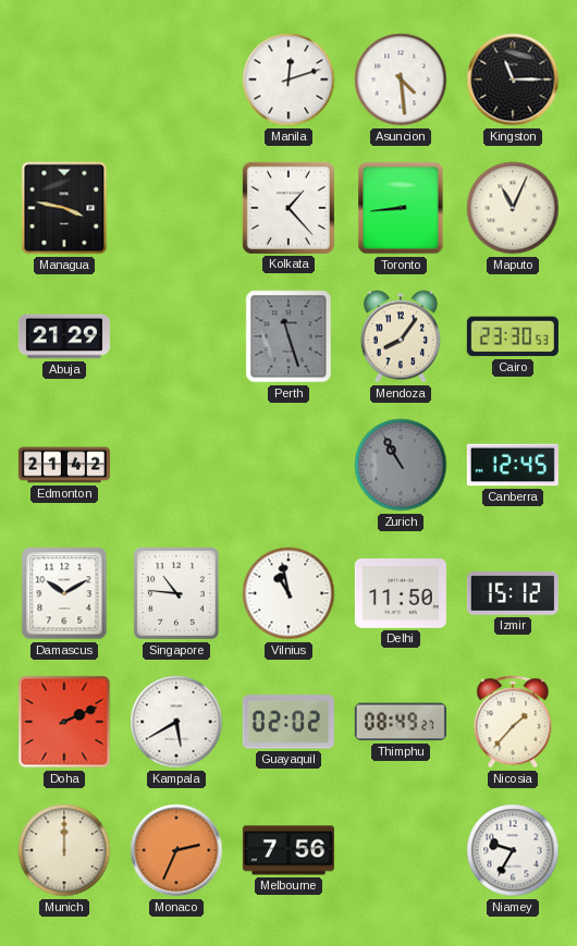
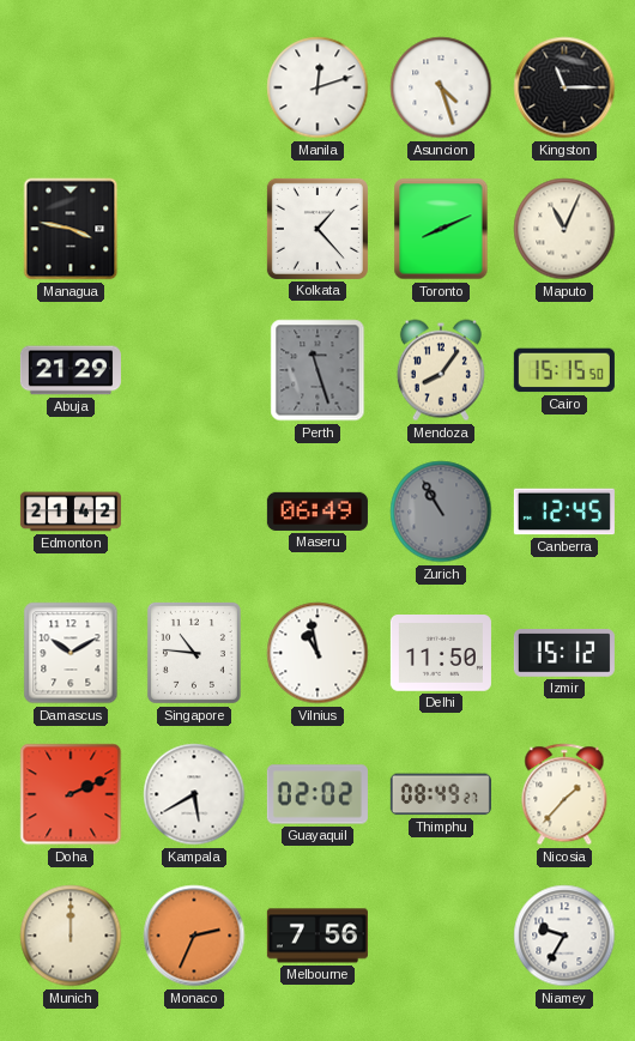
Asuncion: 4:29 -> 4:27
Toronto: 8:44 -> 8:11
Cairo: 23:30 -> 15:15
Maseru: none -> 06:49
